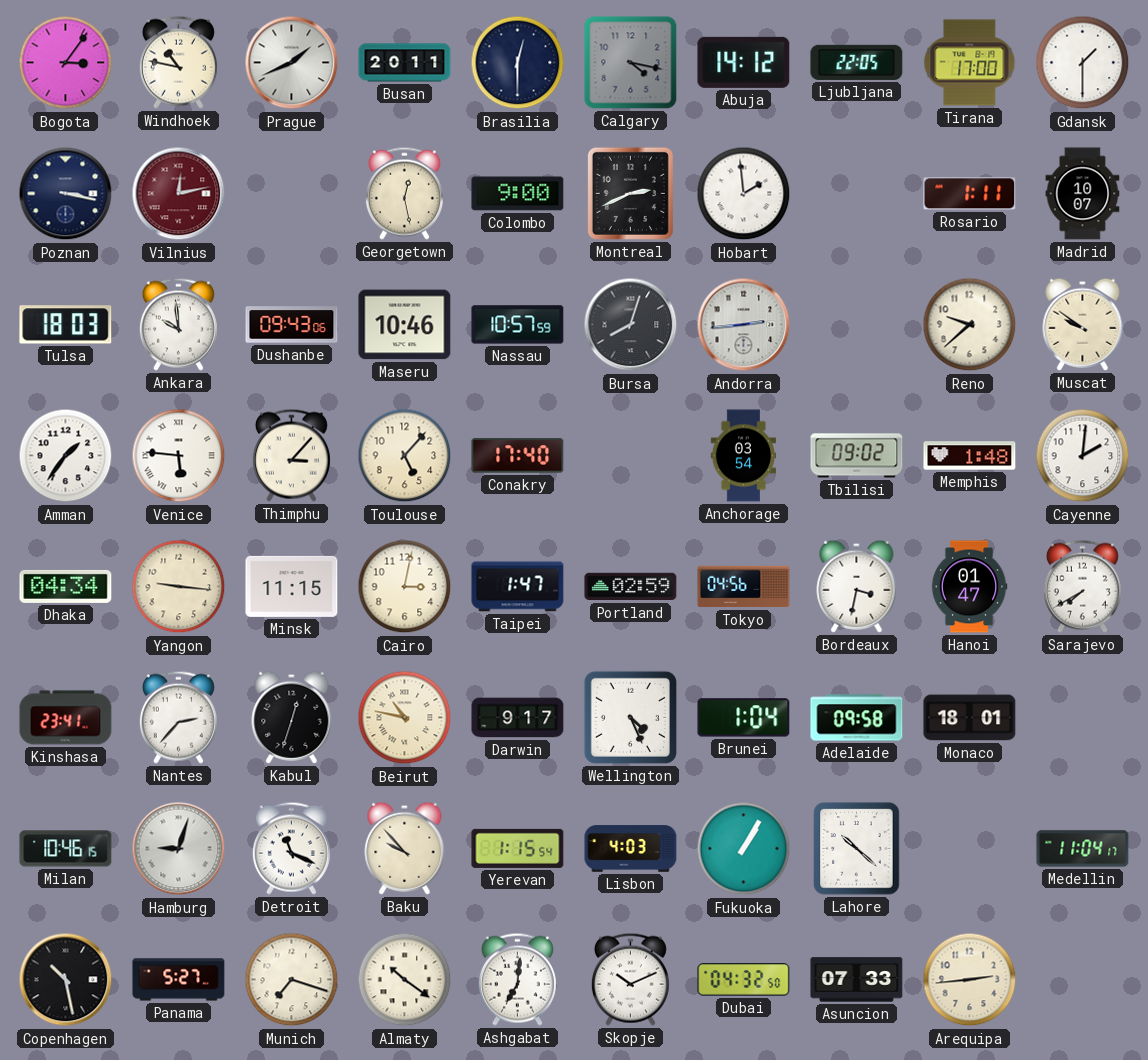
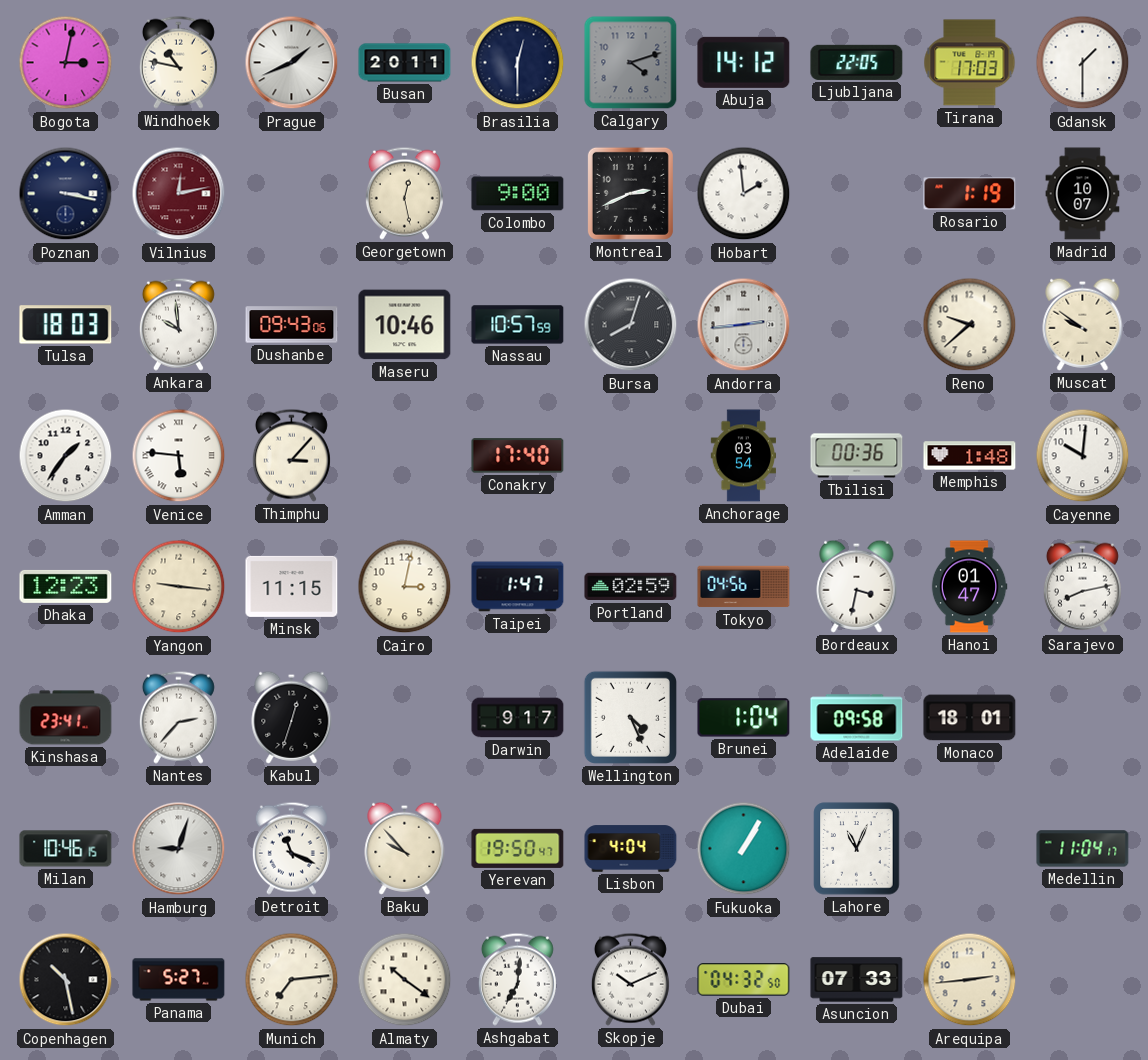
Bogota: 3:06 -> 3:02
Calgary: 4:17 -> 4:12
Tirana: 17:00 -> 17:03
Rosario: 1:11 -> 1:19
Toulouse: 5:07 -> none
Tbilisi: 09:02 -> 00:36
Cayenne: 2:01 -> 10:01
Dhaka: 04:34 -> 12:23
Sarajevo: 7:40 -> 8:13
Beirut: 10:47 -> none
Yerevan: 1:15 -> 19:50
Lisbon: 4:03 -> 4:04
Lahore: 10:22 -> 11:04
Munich: 7:18 -> 7:14
